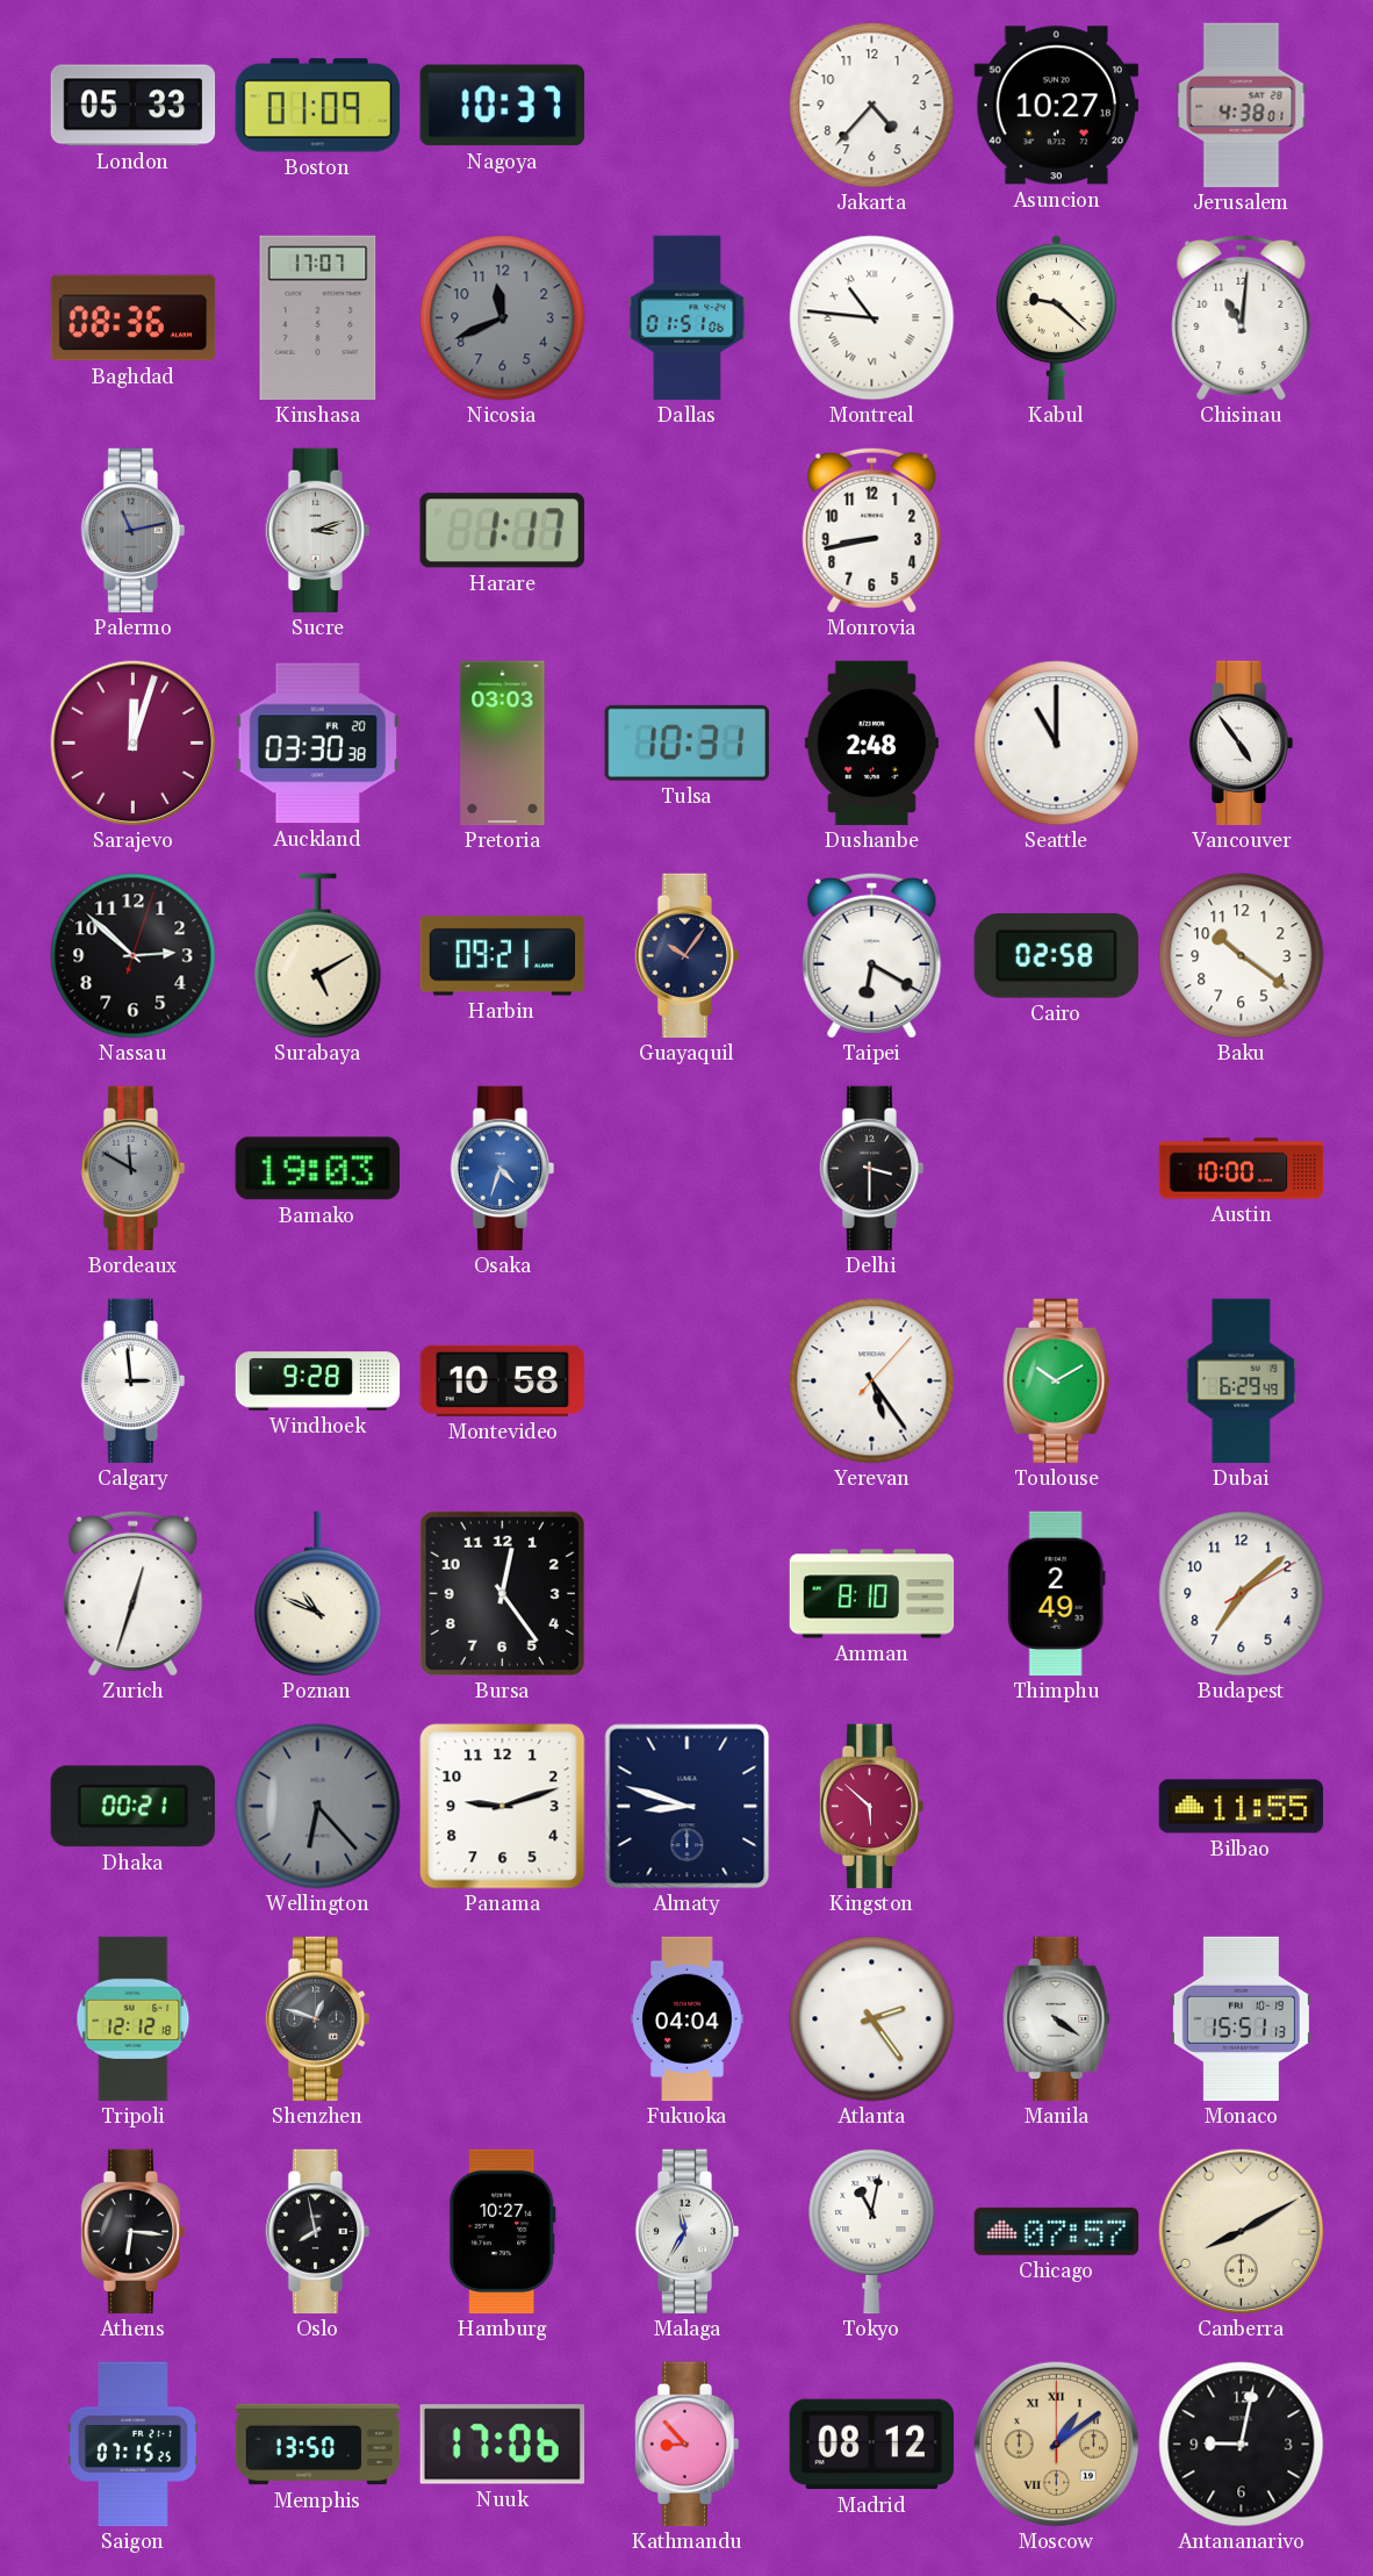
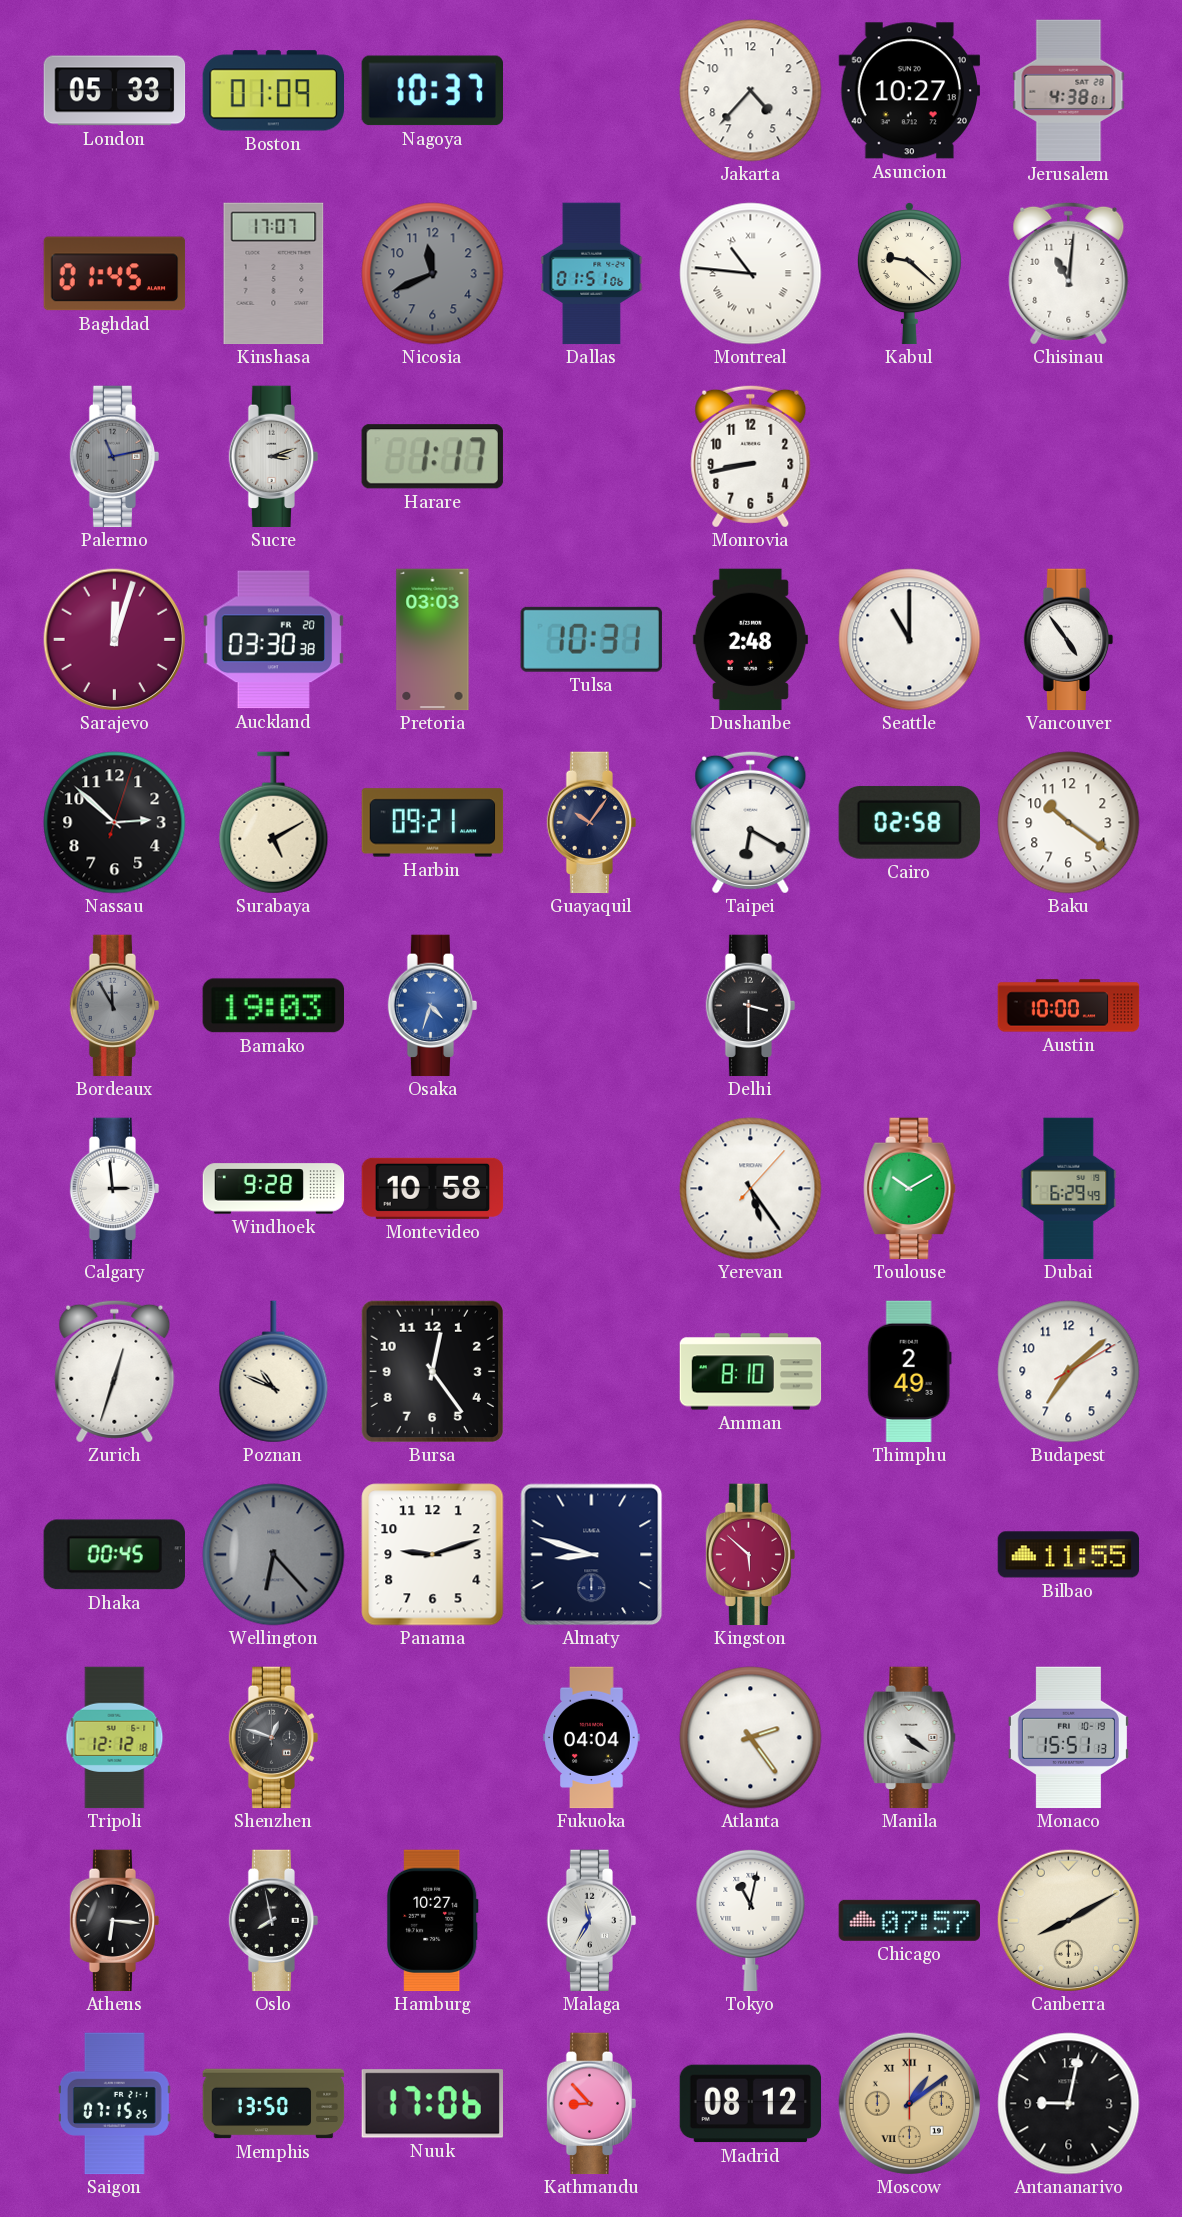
Baghdad: 08:36 -> 01:45
Bordeaux: 11:50 -> 11:55
Dhaka: 00:21 -> 00:45
